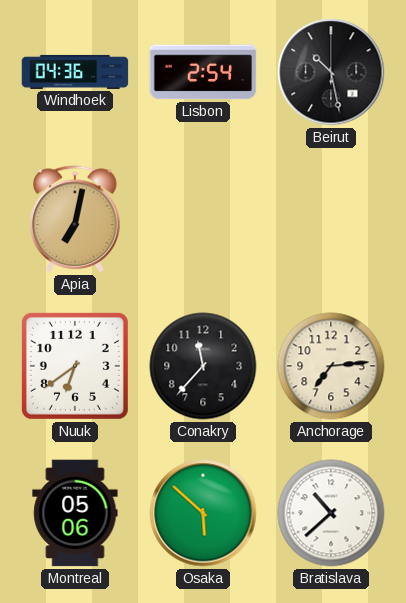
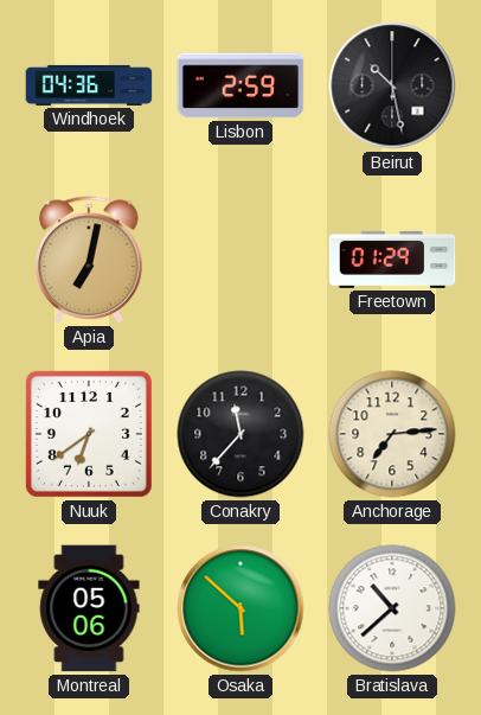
Lisbon: 2:54 -> 2:59
Freetown: none -> 01:29
